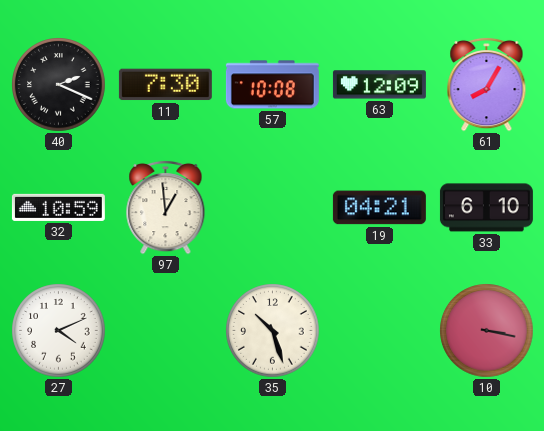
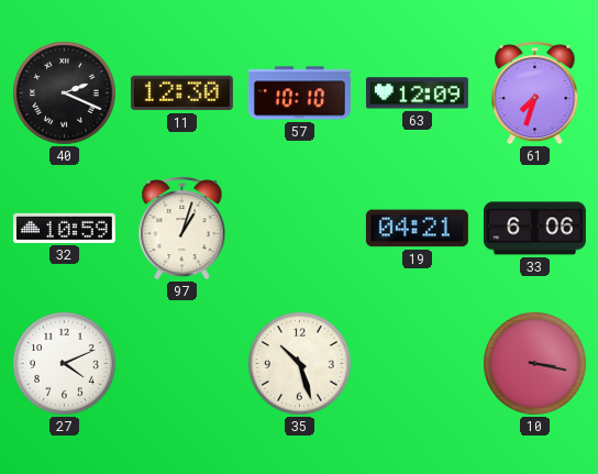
11: 7:30 -> 12:30
57: 10:08 -> 10:10
61: 8:05 -> 7:33
97: 12:59 -> 1:03
33: 6:10 -> 6:06
